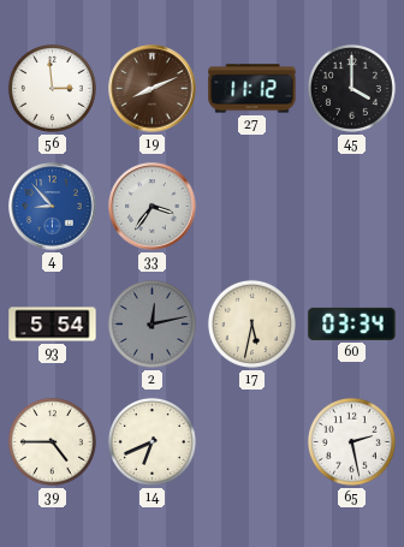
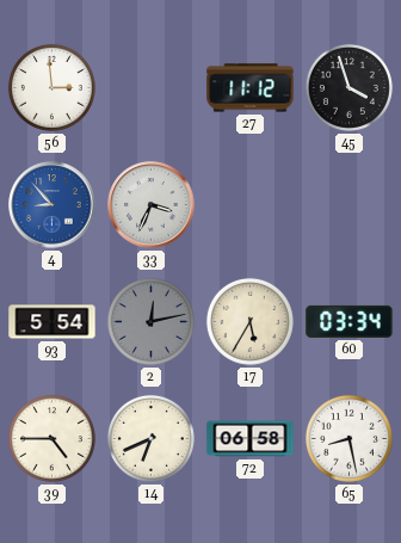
19: 8:11 -> none
45: 4:00 -> 3:57
33: 3:36 -> 3:34
17: 5:32 -> 5:35
72: none -> 06:58
65: 2:28 -> 8:28
